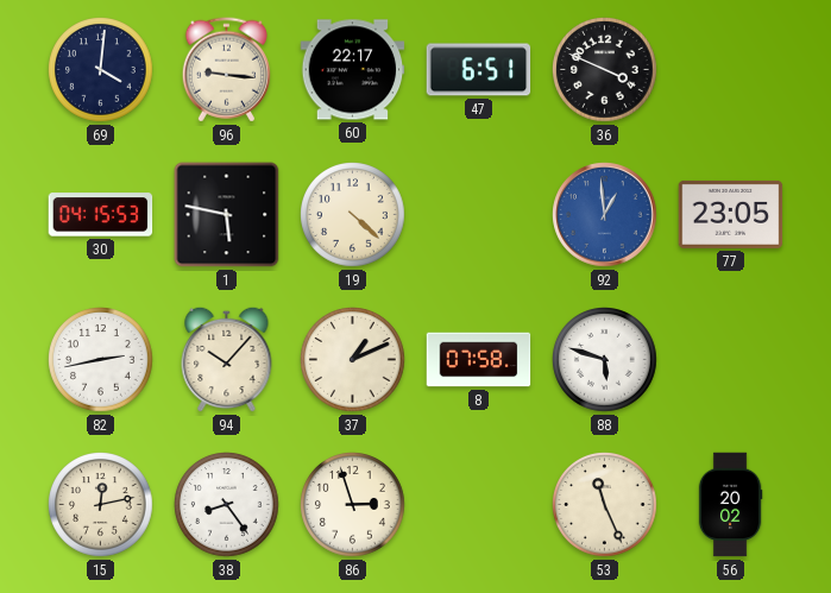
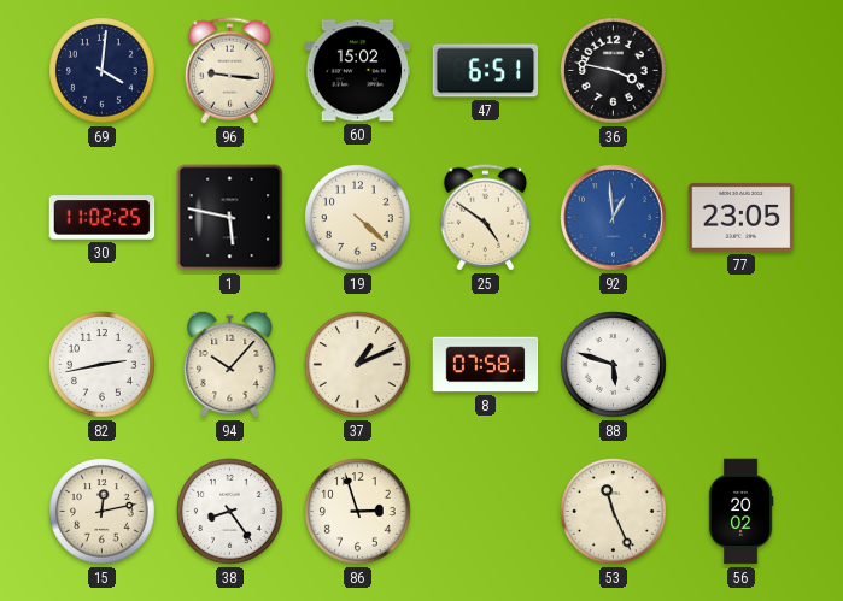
60: 22:17 -> 15:02
36: 3:49 -> 3:47
30: 04:15 -> 11:02
25: none -> 4:51
